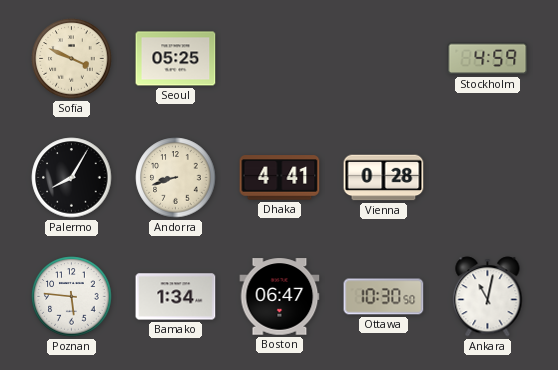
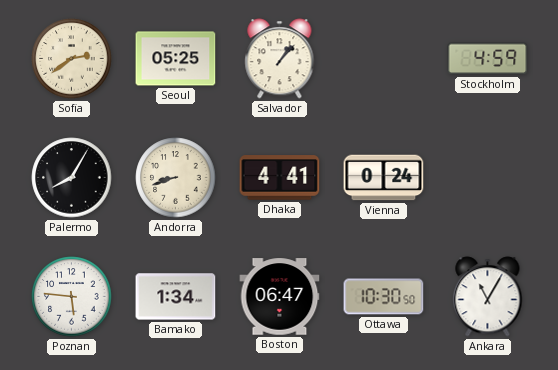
Sofia: 3:49 -> 2:39
Salvador: none -> 1:07
Vienna: 0:28 -> 0:24
Ankara: 11:02 -> 11:05
